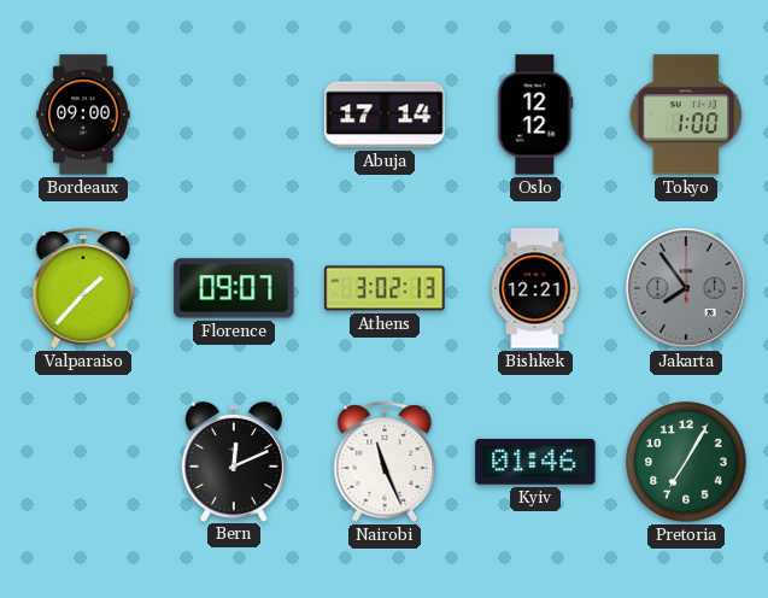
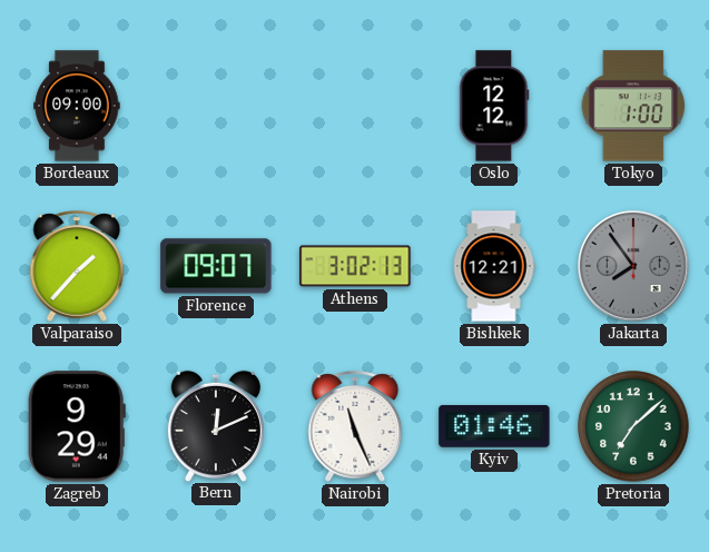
Abuja: 17:14 -> none
Zagreb: none -> 9:29
Pretoria: 7:05 -> 7:08
